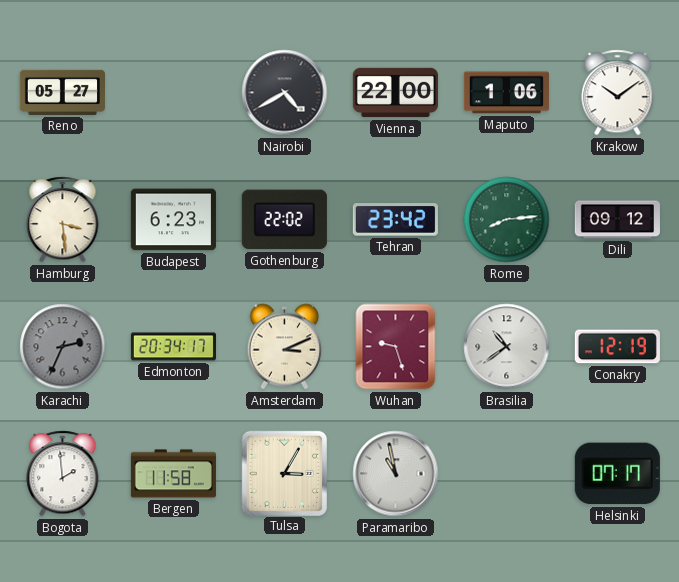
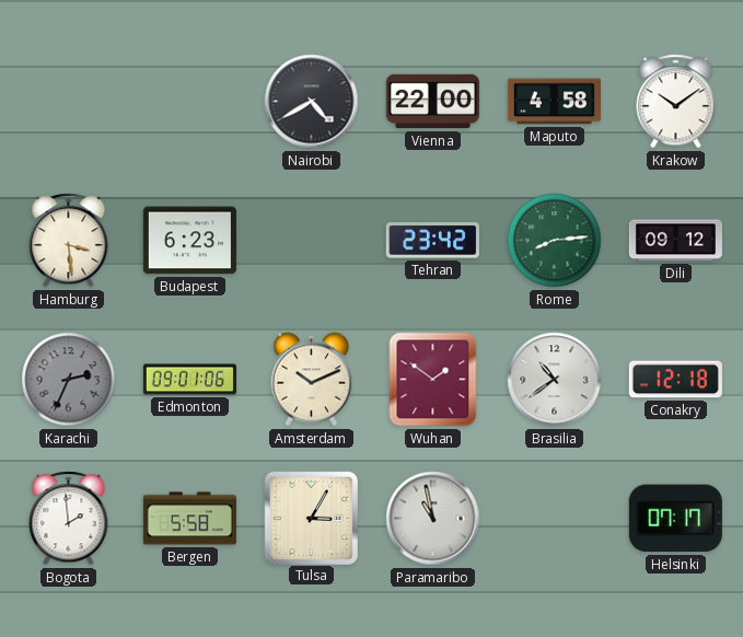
Reno: 05:27 -> none
Maputo: 1:06 -> 4:58
Gothenburg: 22:02 -> none
Edmonton: 20:34 -> 09:01
Amsterdam: 3:11 -> 10:11
Wuhan: 9:27 -> 1:51
Conakry: 12:19 -> 12:18
Bergen: 11:58 -> 5:58
